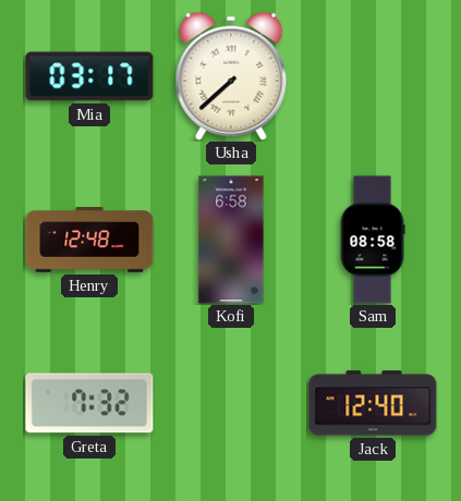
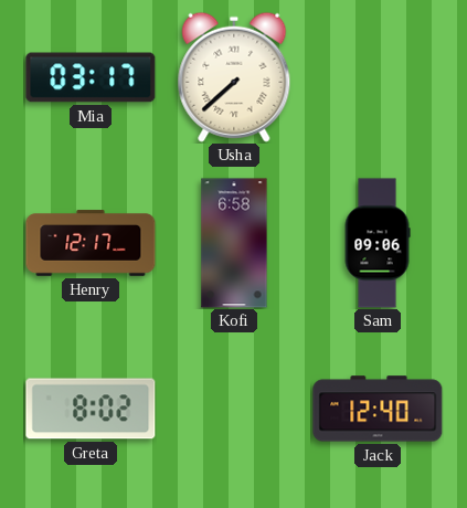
Henry: 12:48 -> 12:17
Sam: 08:58 -> 09:06
Greta: 7:32 -> 8:02
